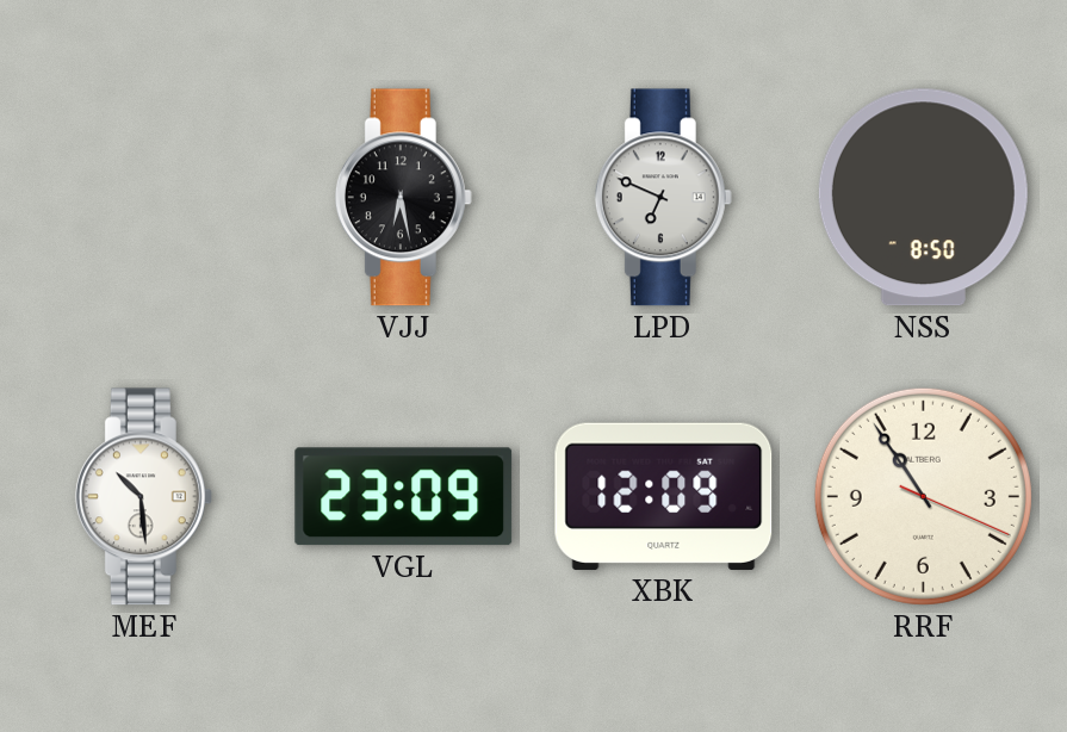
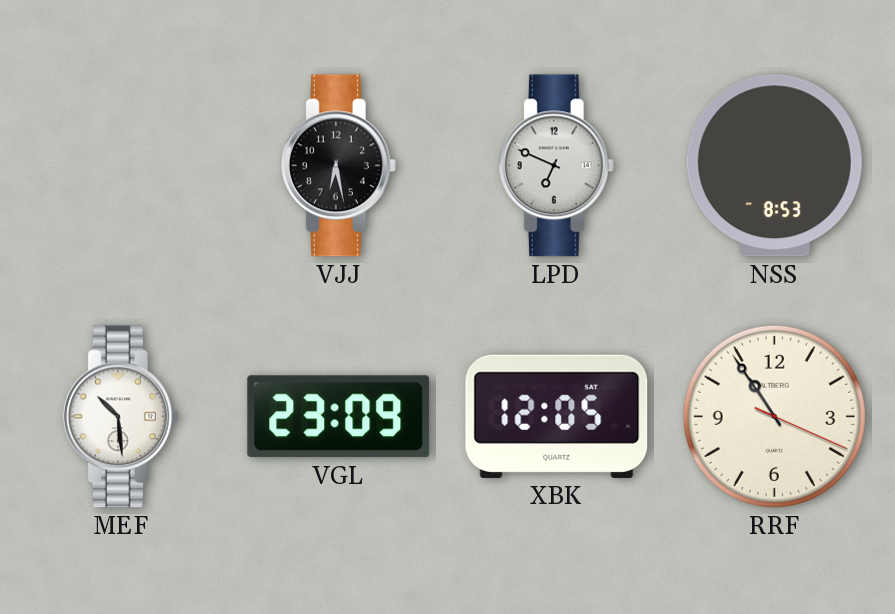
NSS: 8:50 -> 8:53
XBK: 12:09 -> 12:05
